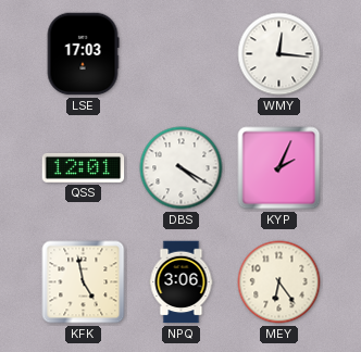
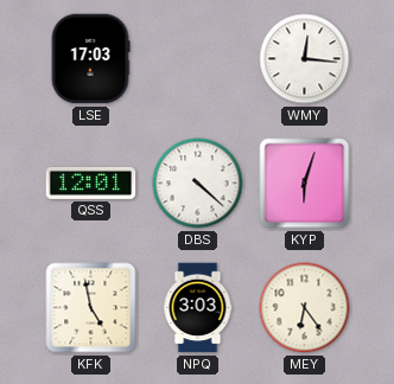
DBS: 4:20 -> 4:22
KYP: 2:04 -> 6:03
NPQ: 3:06 -> 3:03
